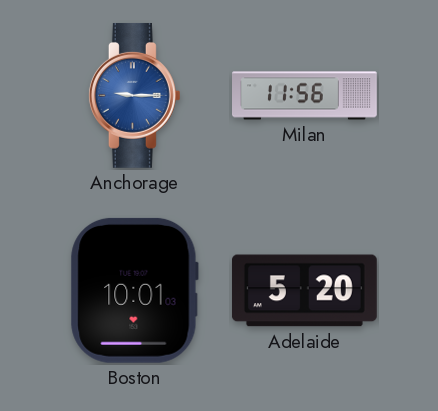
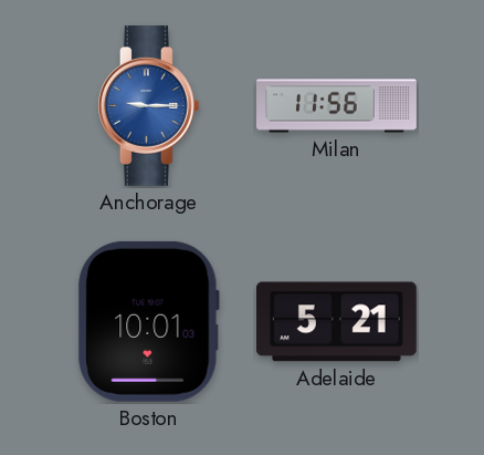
Adelaide: 5:20 -> 5:21
